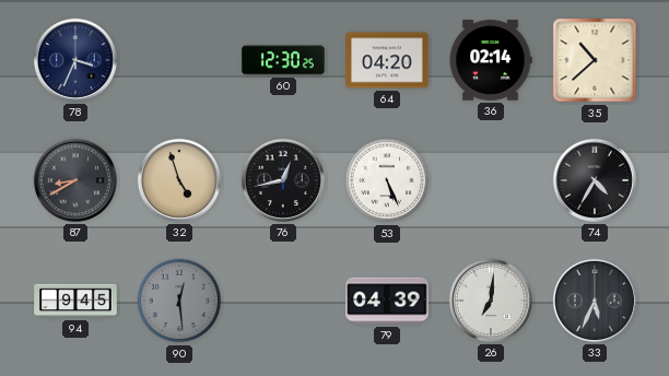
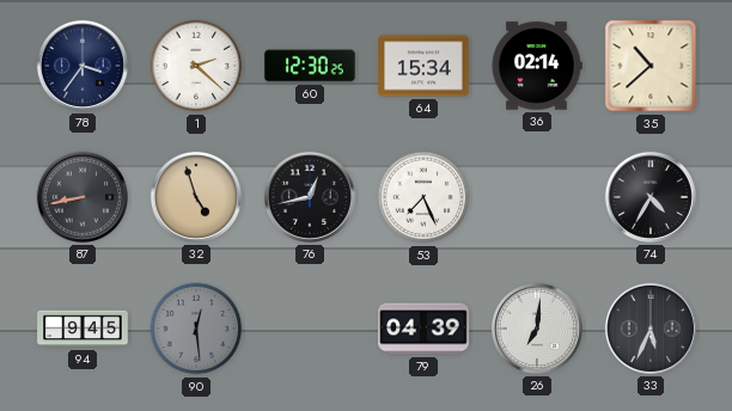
78: 3:34 -> 3:36
1: none -> 2:22
64: 04:20 -> 15:34
87: 8:40 -> 8:43
53: 5:26 -> 7:26
